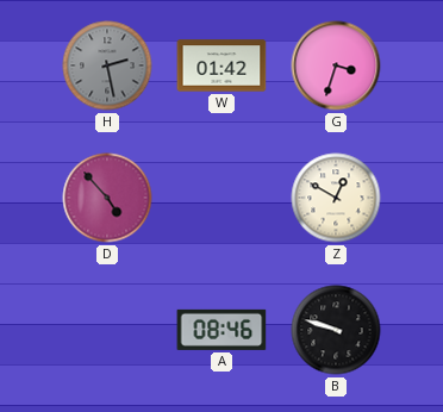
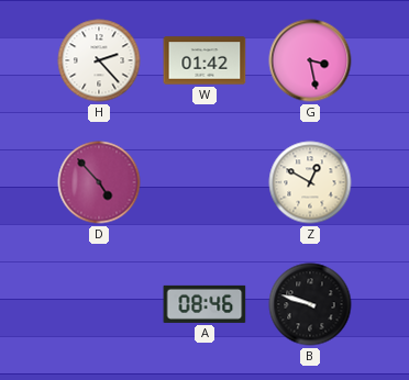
H: 2:28 -> 2:23
H dial: grey -> white
G: 3:33 -> 3:28
